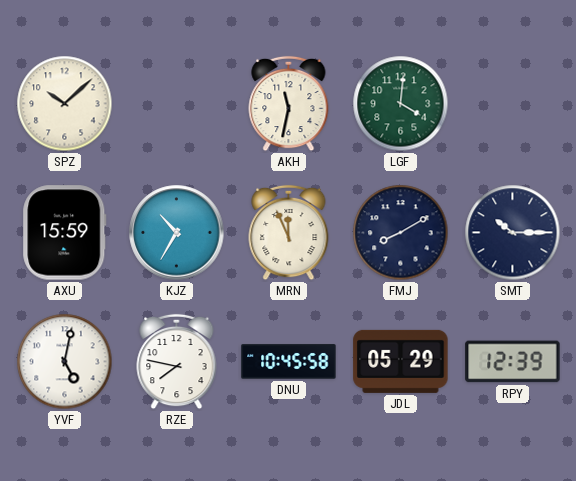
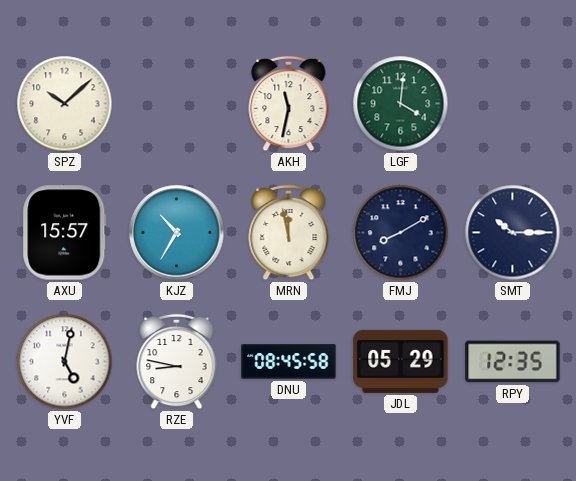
AXU: 15:59 -> 15:57
MRN: 11:56 -> 11:58
RZE: 7:47 -> 8:47
DNU: 10:45 -> 08:45
RPY: 12:39 -> 12:35
